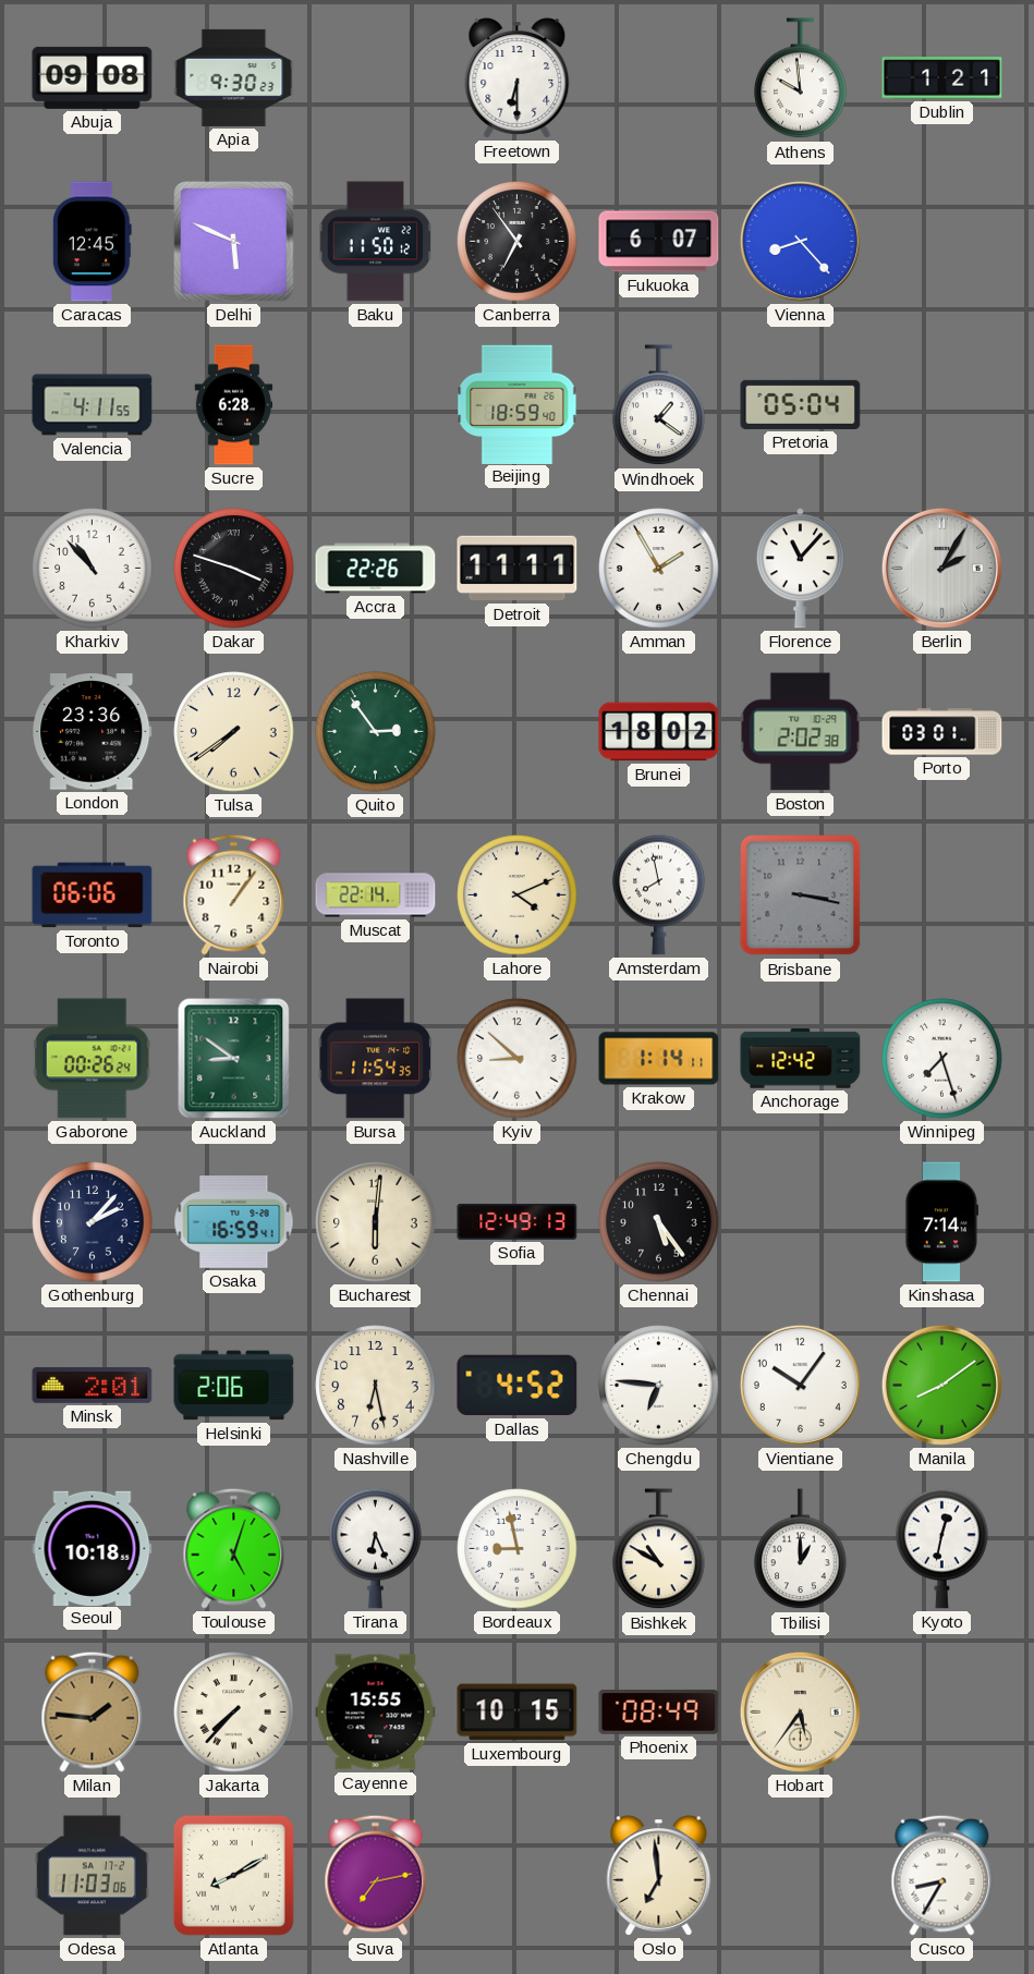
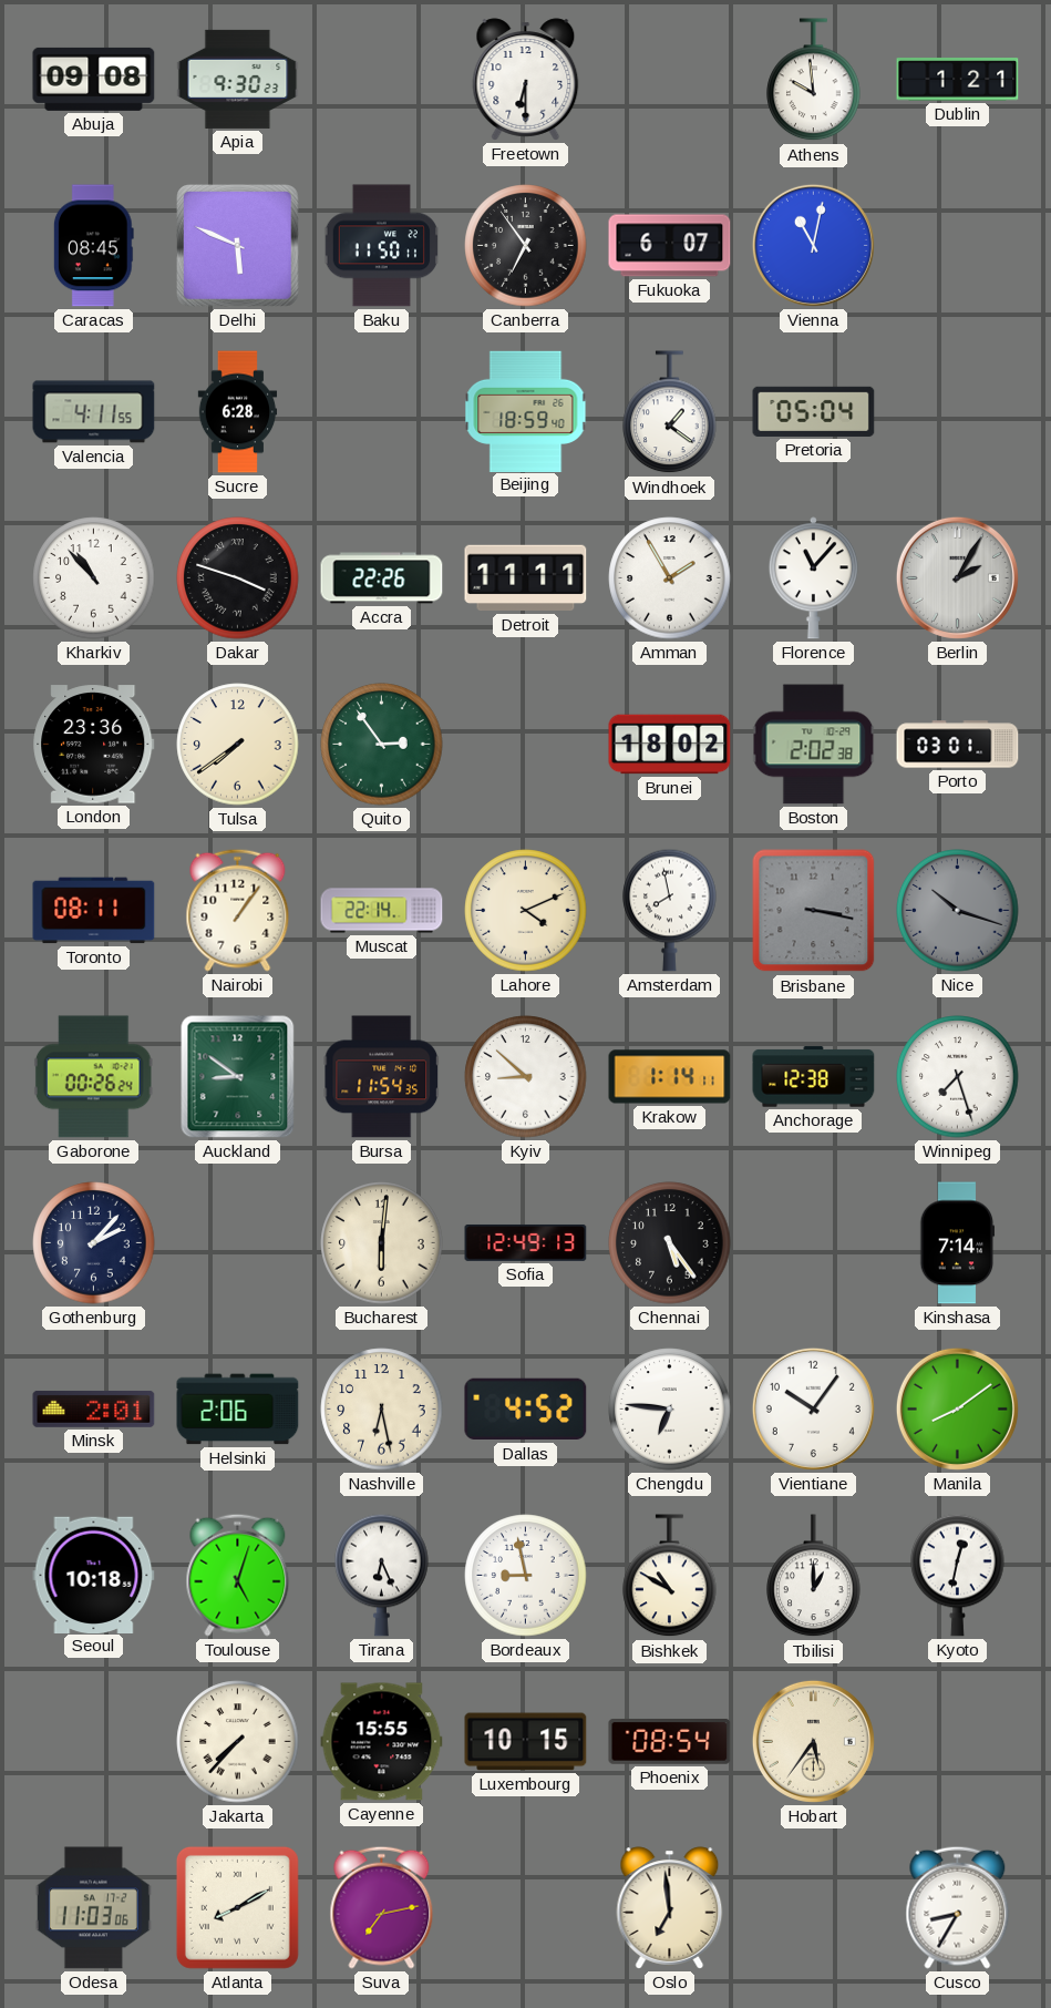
Caracas: 12:45 -> 08:45
Baku: 11:50:12 -> 11:50:11
Vienna: 8:23 -> 11:02
Toronto: 06:06 -> 08:11
Nice: none -> 10:18
Anchorage: 12:42 -> 12:38
Osaka: 16:59 -> none
Milan: 1:46 -> none
Phoenix: 08:49 -> 08:54
